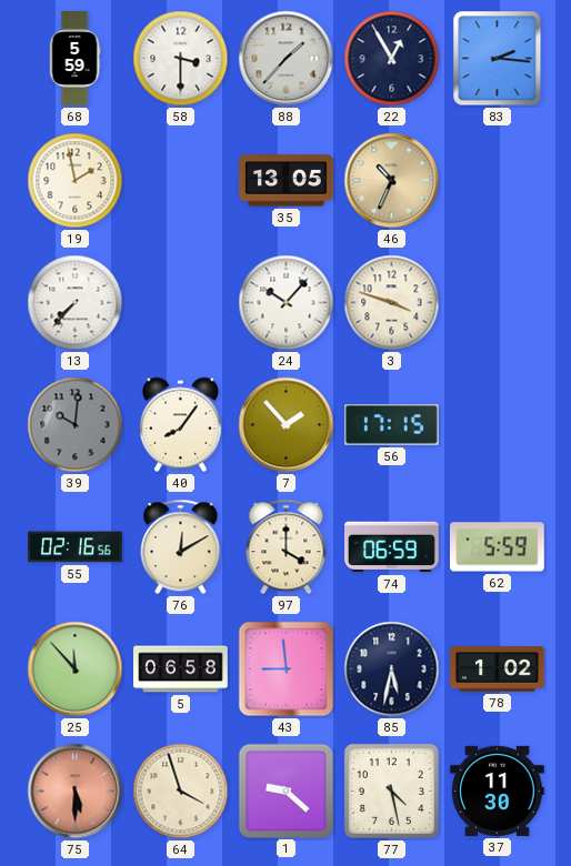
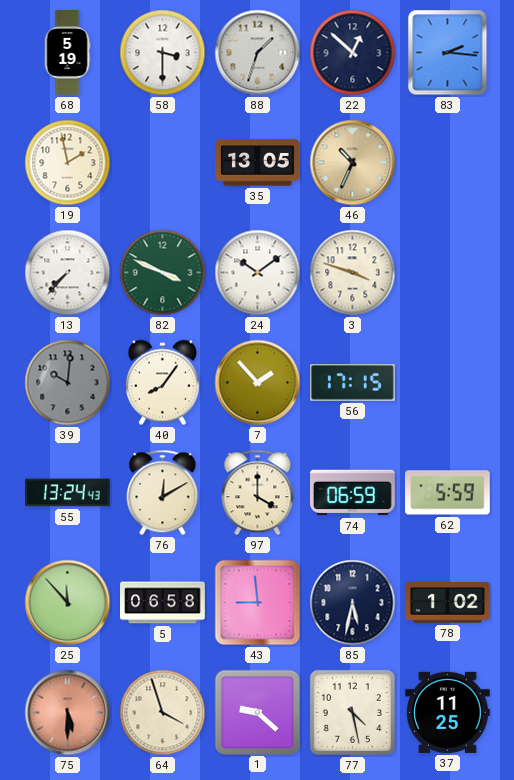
68: 5:59 -> 5:19
88: 1:37 -> 1:33
22: 12:55 -> 12:52
82: none -> 3:49
24: 10:07 -> 10:09
55: 02:16 -> 13:24
37: 11:30 -> 11:25
